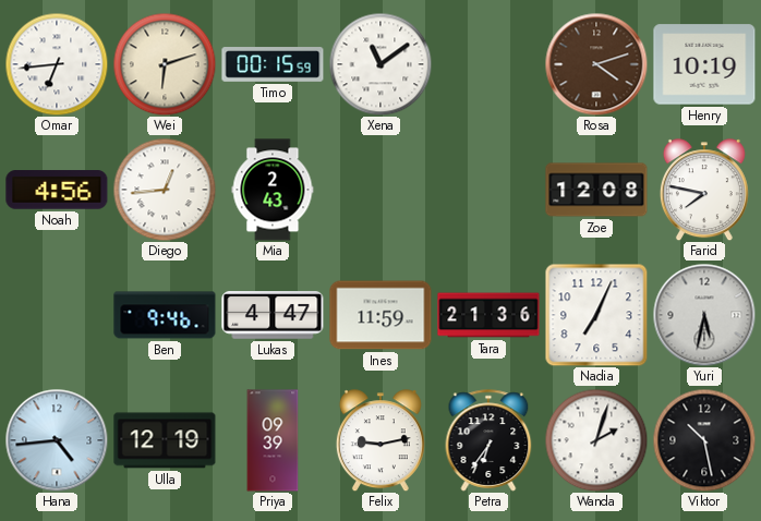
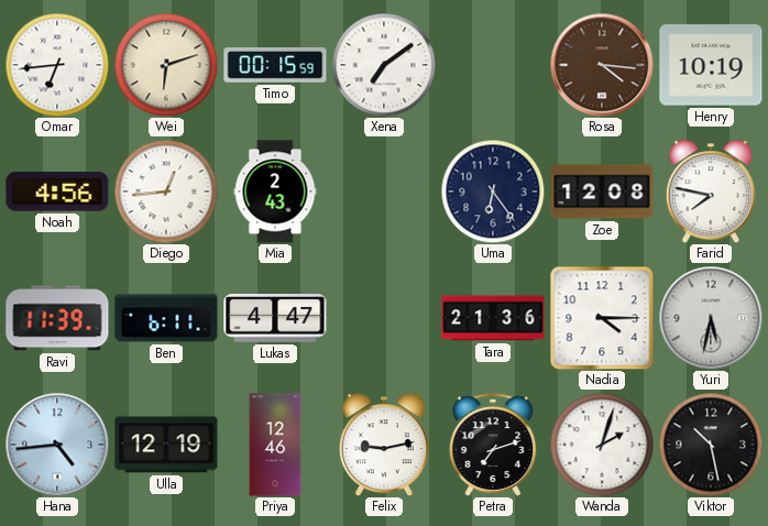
Xena: 11:09 -> 7:09
Rosa: 4:12 -> 4:16
Uma: none -> 6:24
Ravi: none -> 11:39
Ben: 9:46 -> 6:11
Ines: 11:59 -> none
Nadia: 7:04 -> 4:15
Priya: 09:39 -> 12:46
Petra: 6:36 -> 7:12
